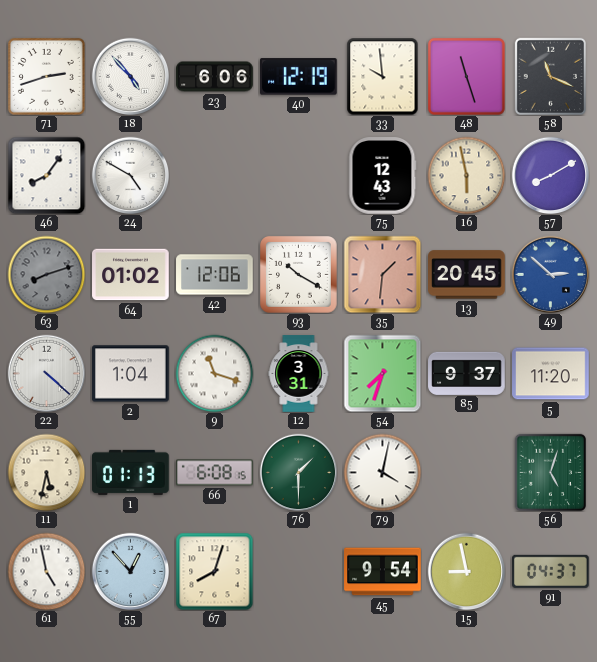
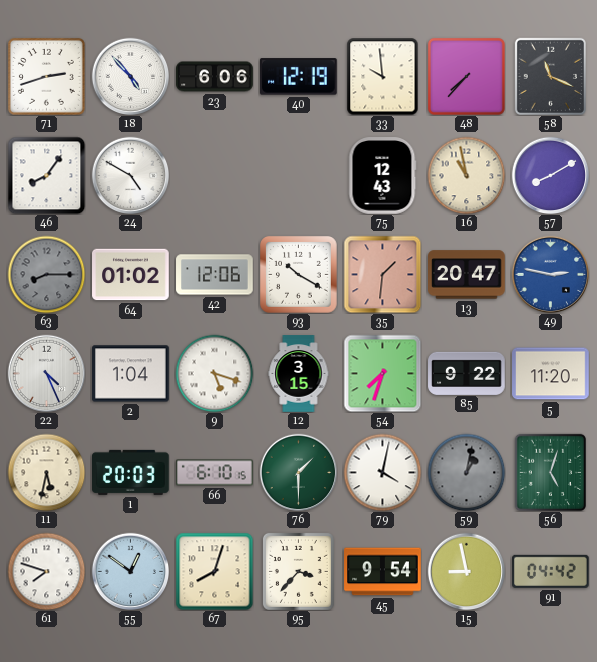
48: 11:27 -> 7:37
16: 5:58 -> 10:58
63: 8:12 -> 8:15
13: 20:45 -> 20:47
49: 2:52 -> 2:47
22: 4:22 -> 4:26
9: 11:18 -> 5:18
12: 3:31 -> 3:15
85: 9:37 -> 9:22
1: 01:13 -> 20:03
66: 6:08 -> 6:10
59: none -> 1:02
61: 4:58 -> 7:48
55: 12:53 -> 12:51
95: none -> 3:37
91: 04:37 -> 04:42
